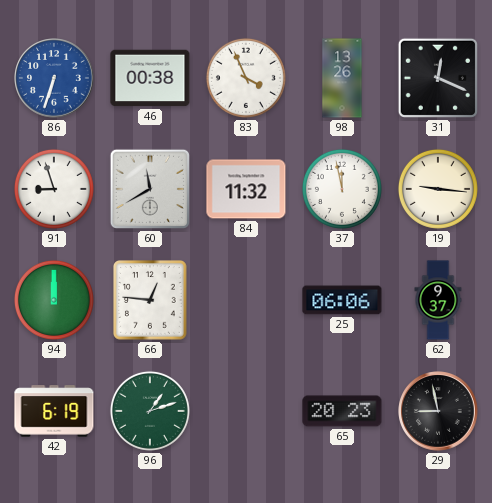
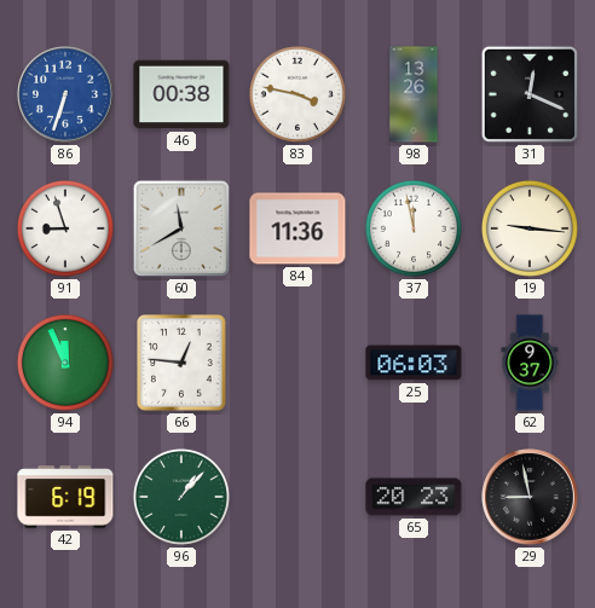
83: 3:56 -> 3:47
84: 11:32 -> 11:36
94: 12:00 -> 11:56
25: 06:06 -> 06:03
96: 1:12 -> 1:07
